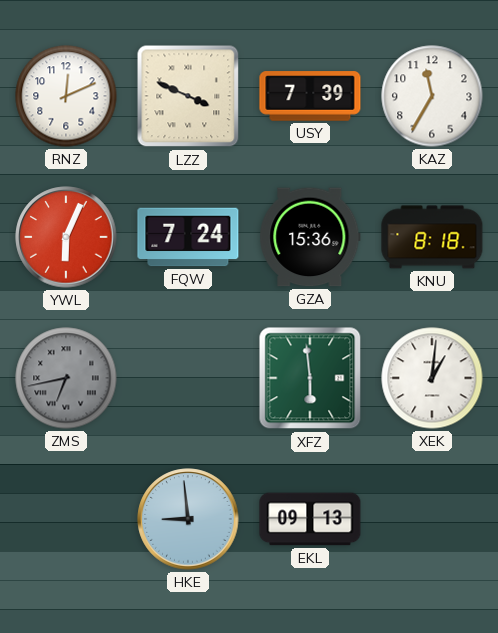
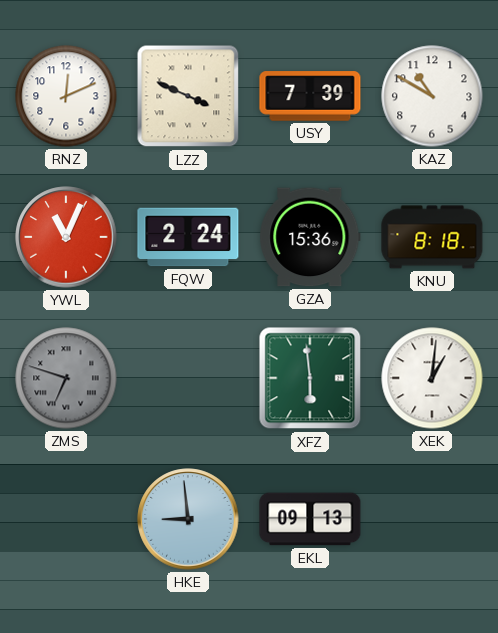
KAZ: 11:35 -> 10:50
YWL: 6:04 -> 11:04
FQW: 7:24 -> 2:24
ZMS: 6:43 -> 6:48
